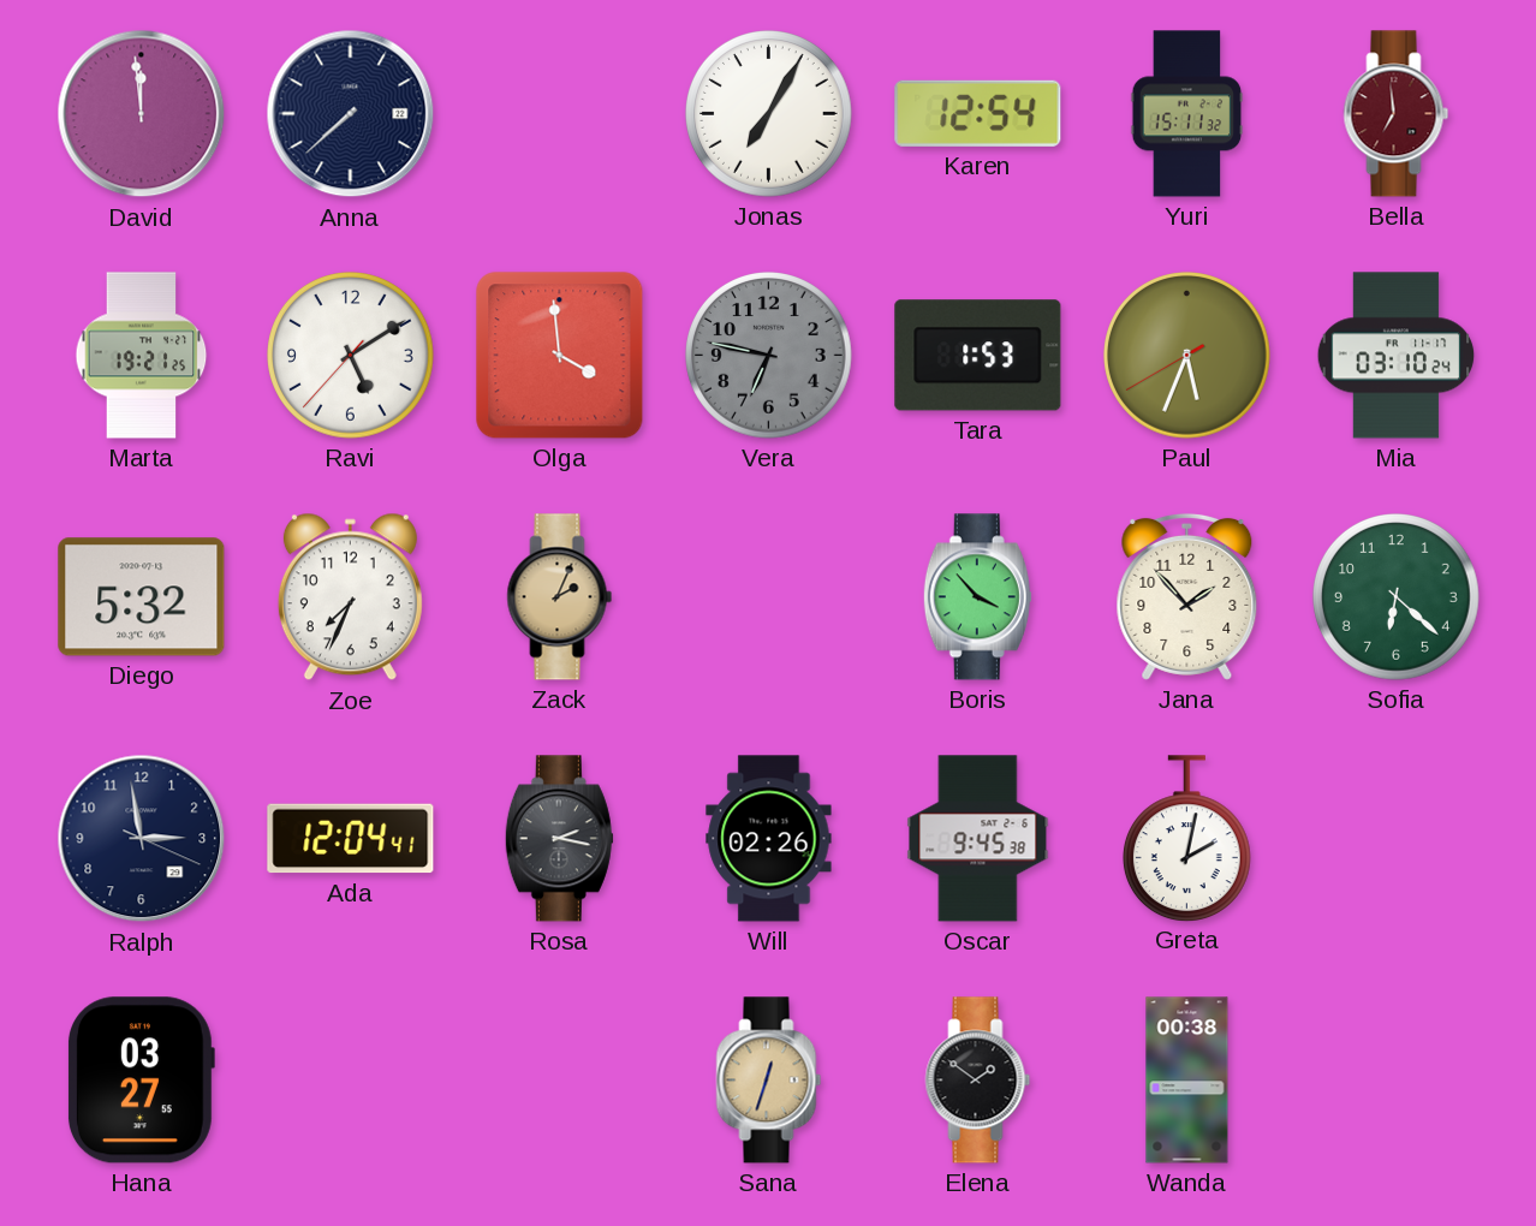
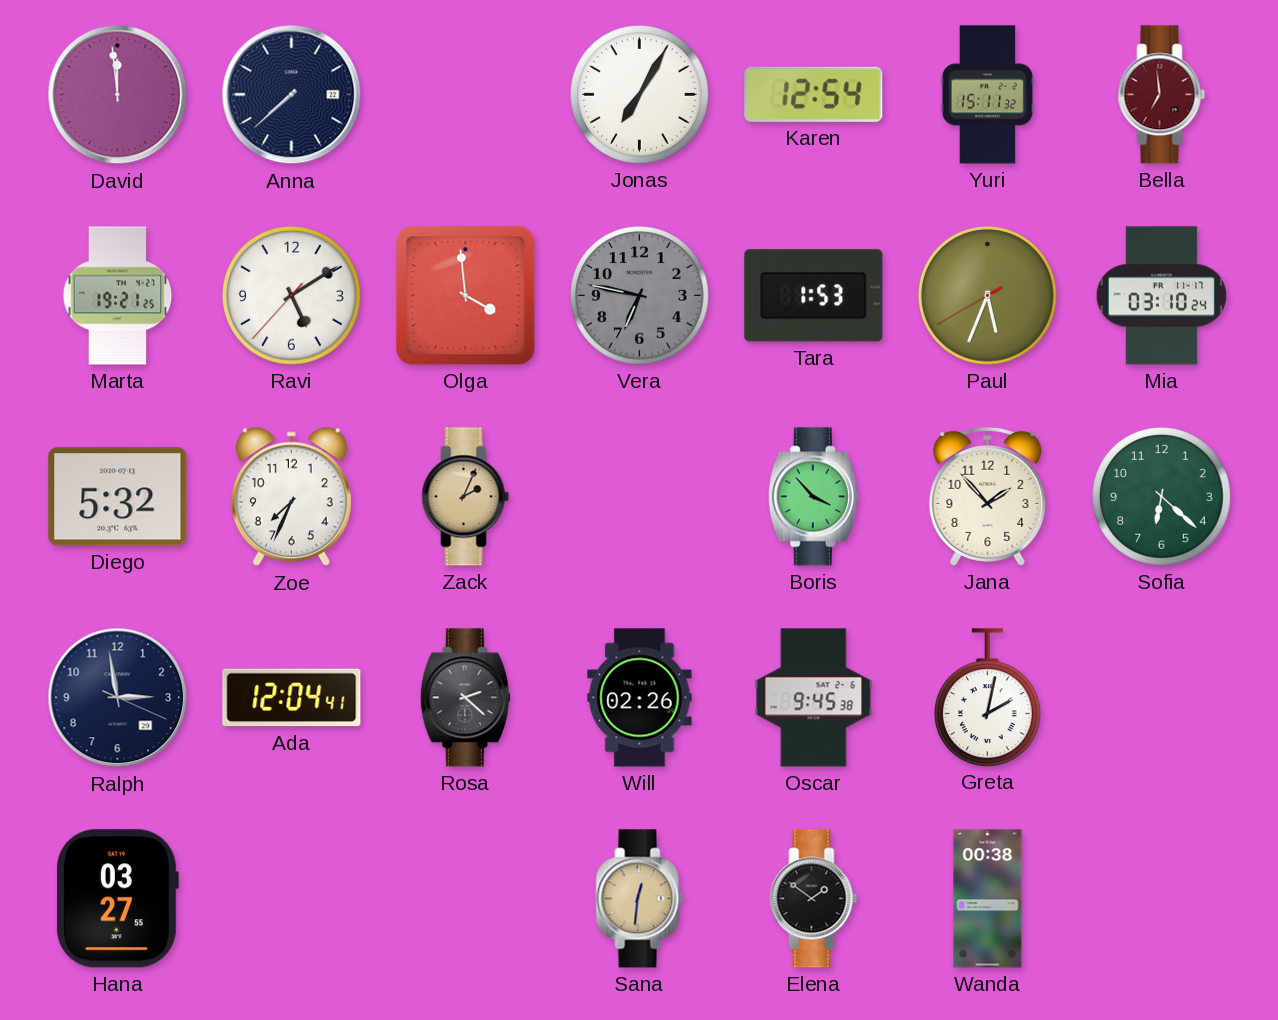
Rosa: 2:17 -> 2:22
Sana: 12:33 -> 12:31
